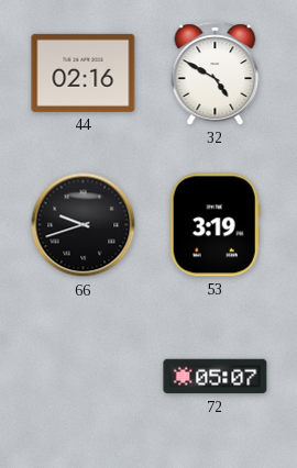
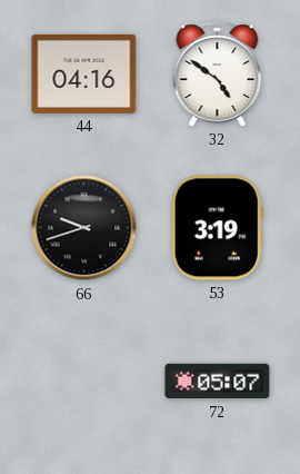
44: 02:16 -> 04:16
32: 4:50 -> 4:51
